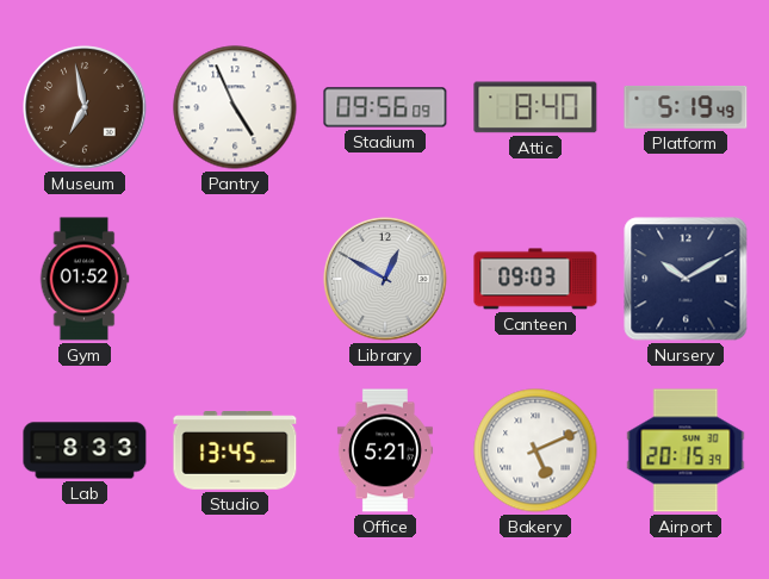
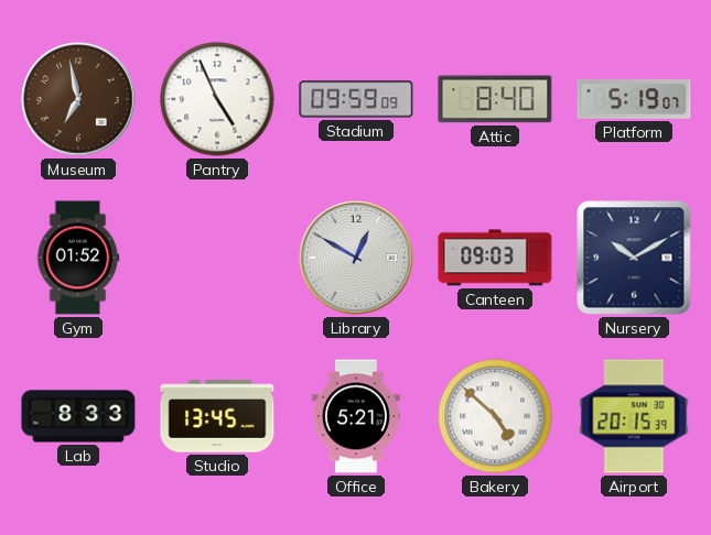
Stadium: 09:56 -> 09:59
Platform: 5:19:49 -> 5:19:07
Bakery: 5:11 -> 4:52
